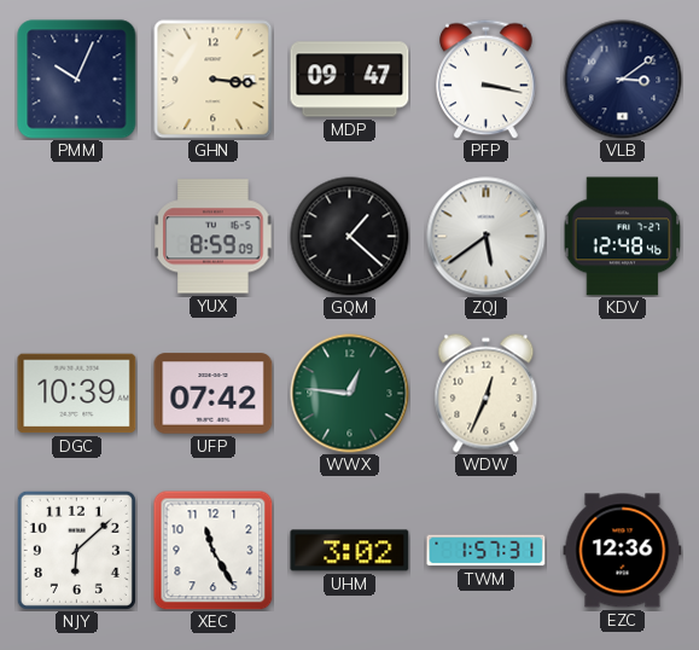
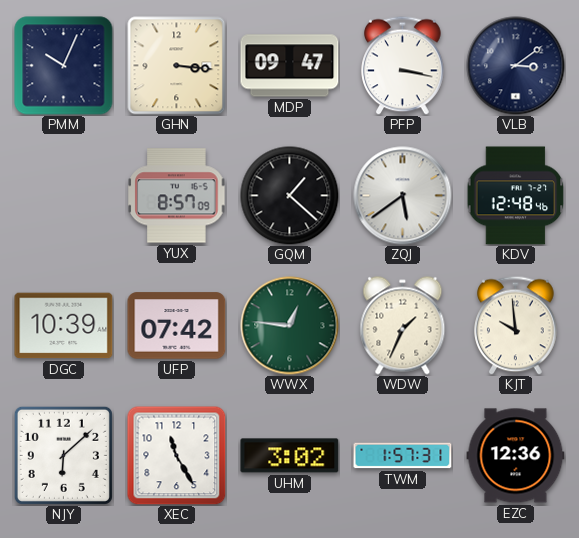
YUX: 8:59 -> 8:57
WDW: 12:34 -> 1:34
KJT: none -> 9:59
